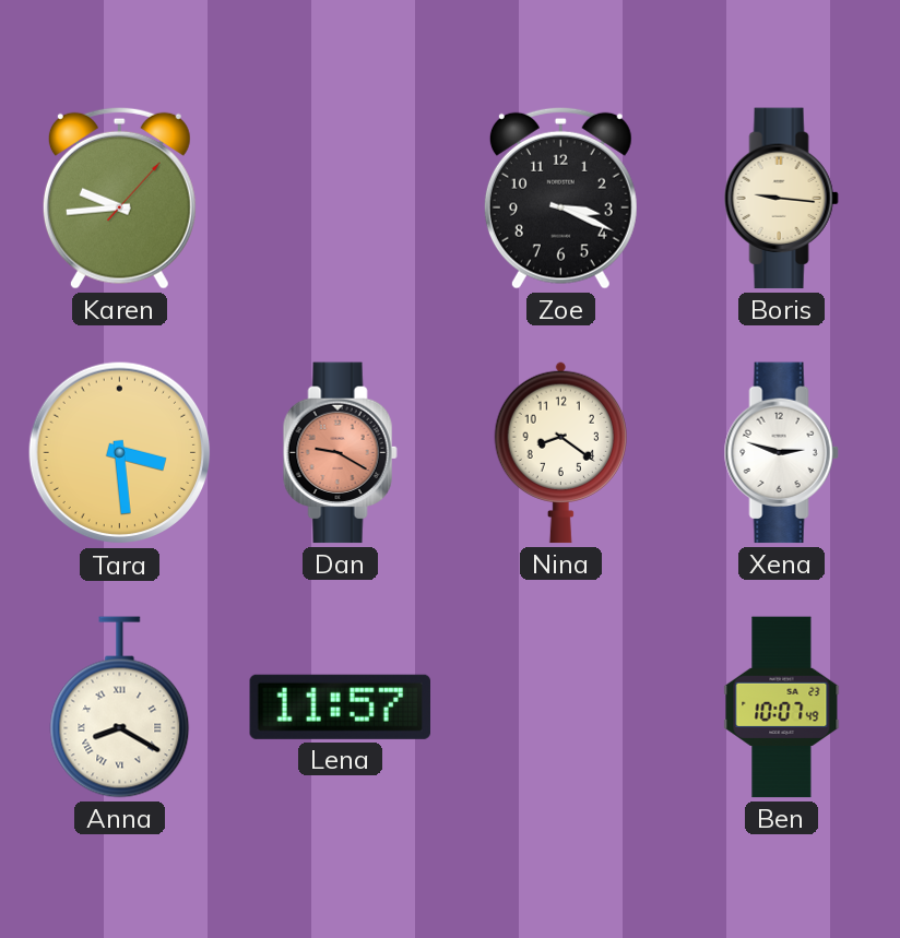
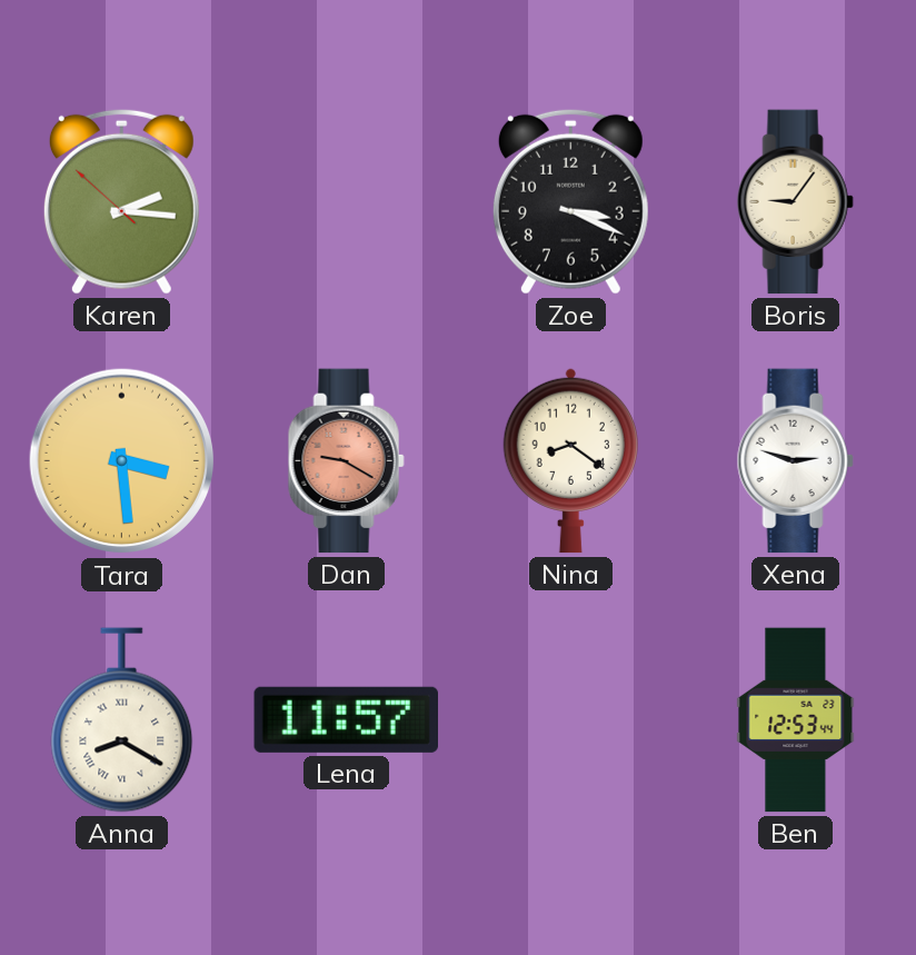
Karen: 9:44 -> 2:15
Boris: 9:16 -> 9:06
Ben: 10:07 -> 12:53
